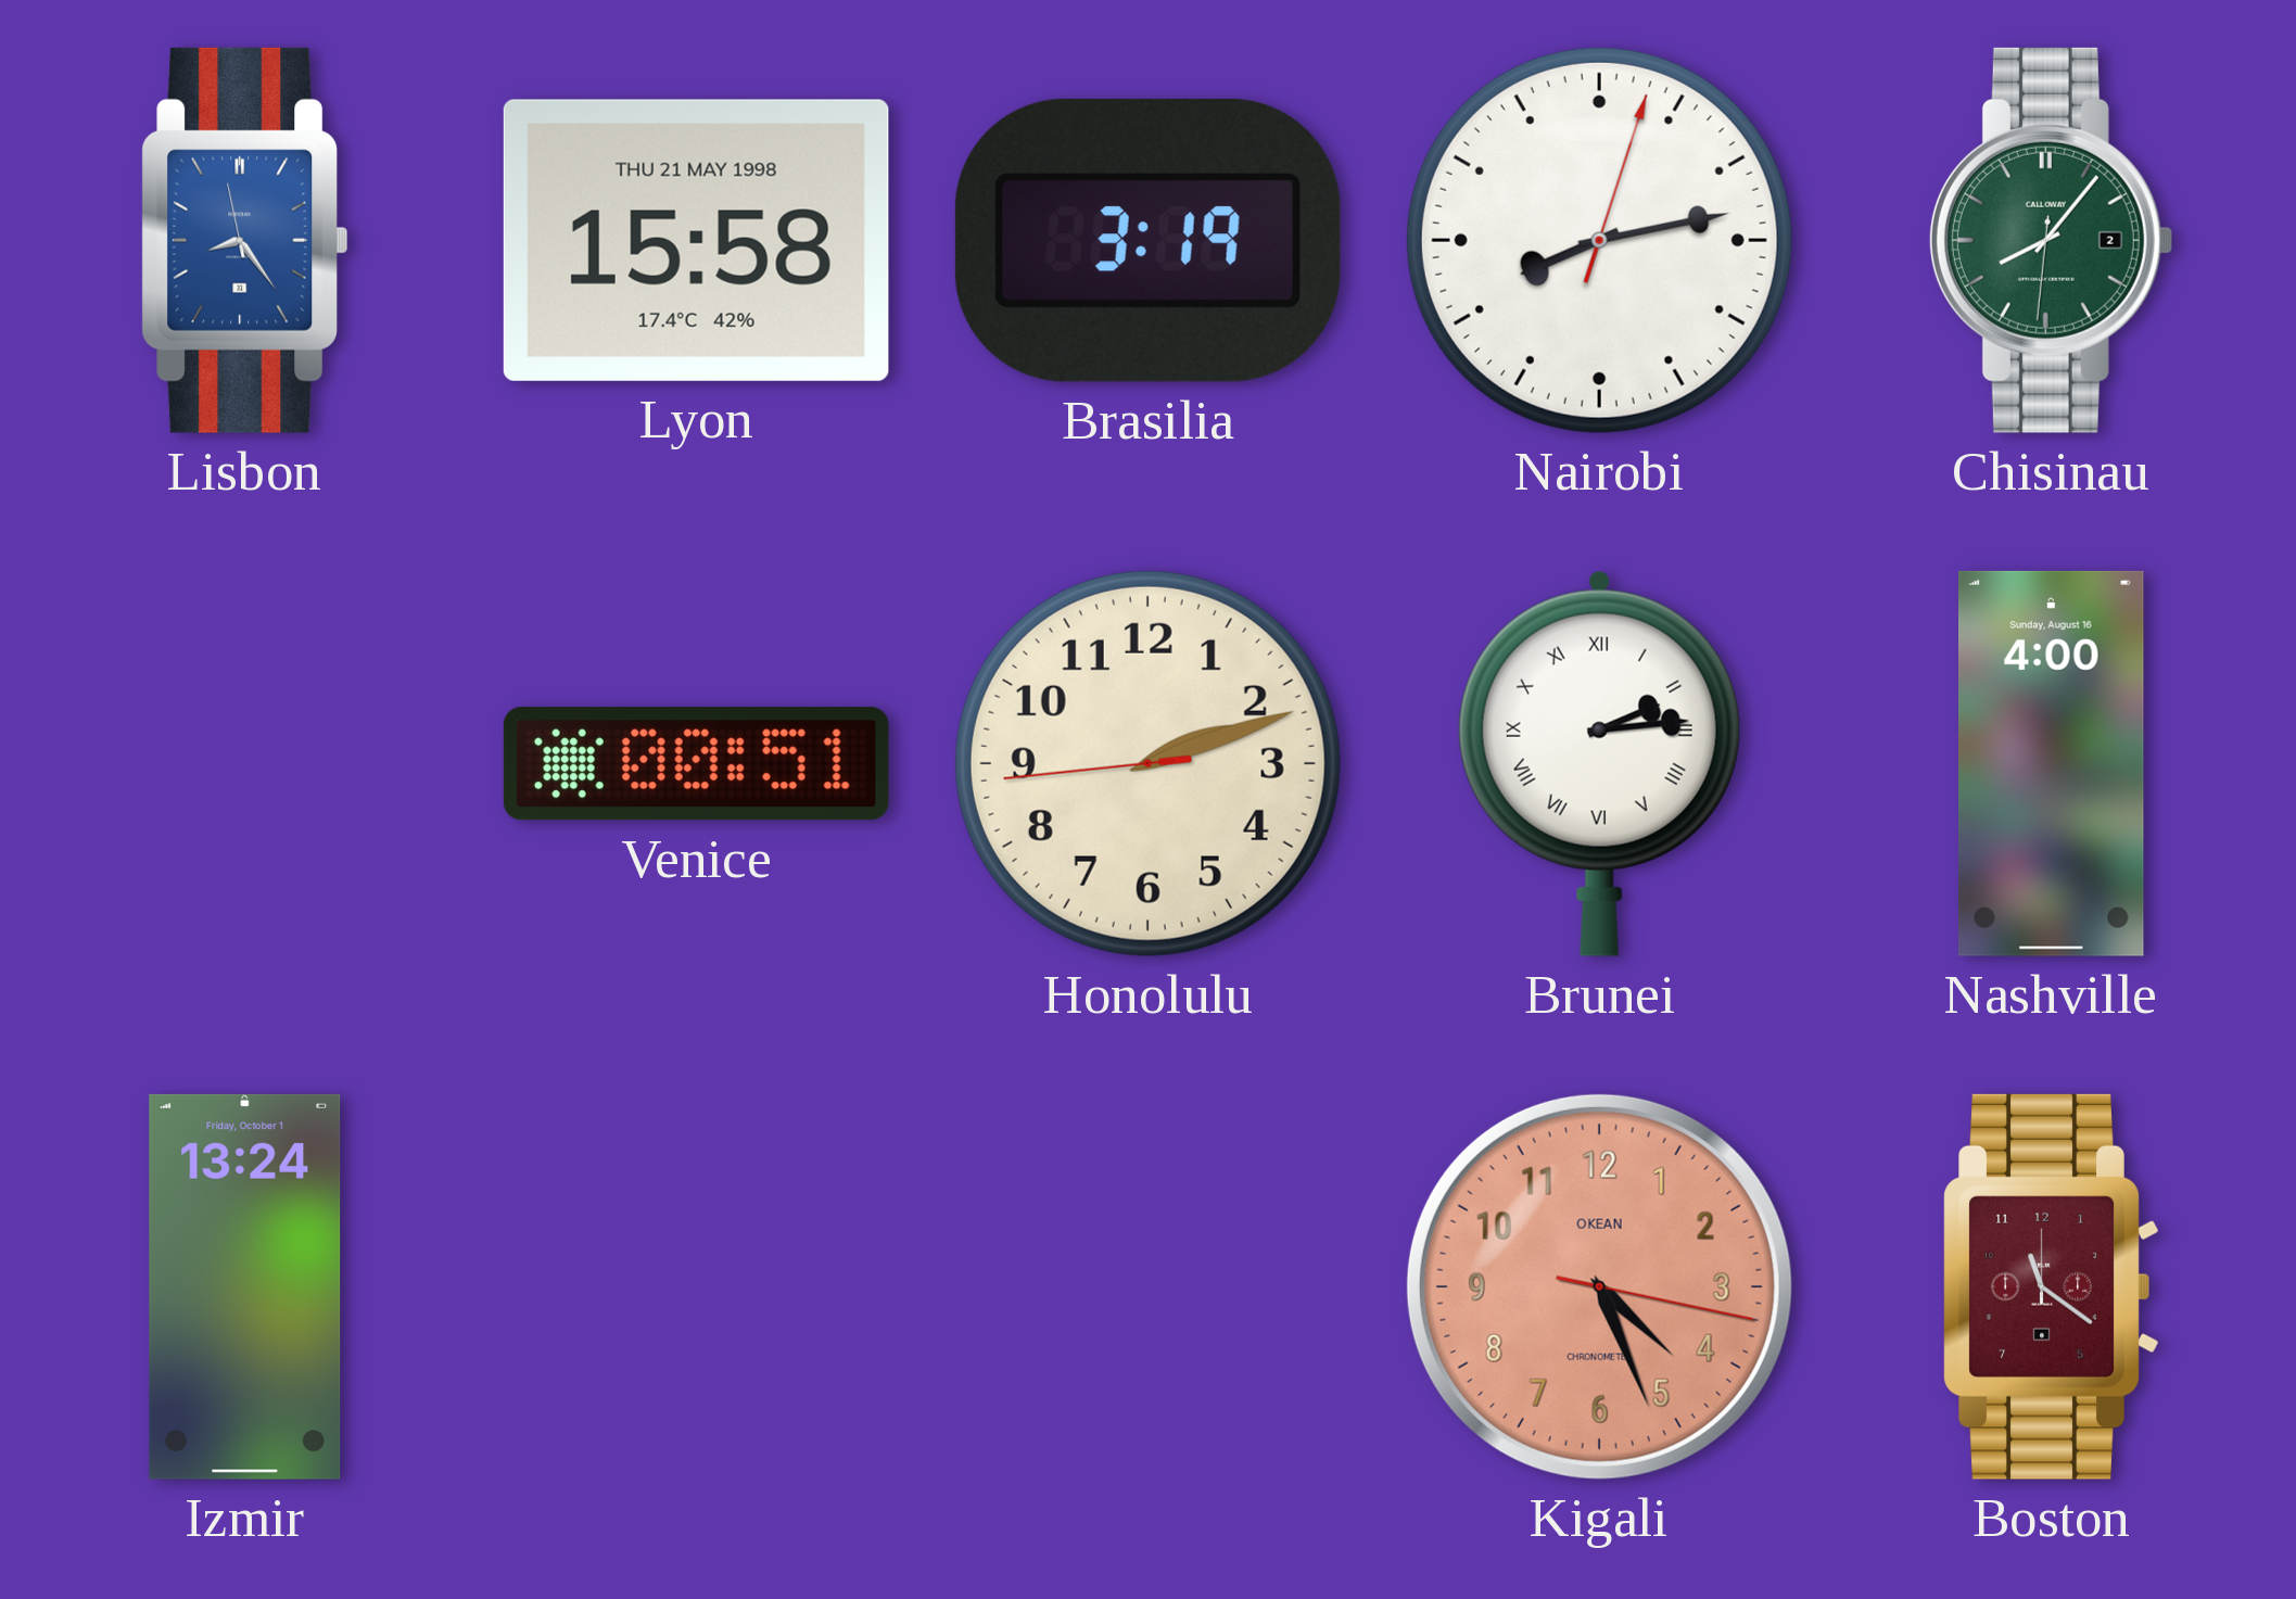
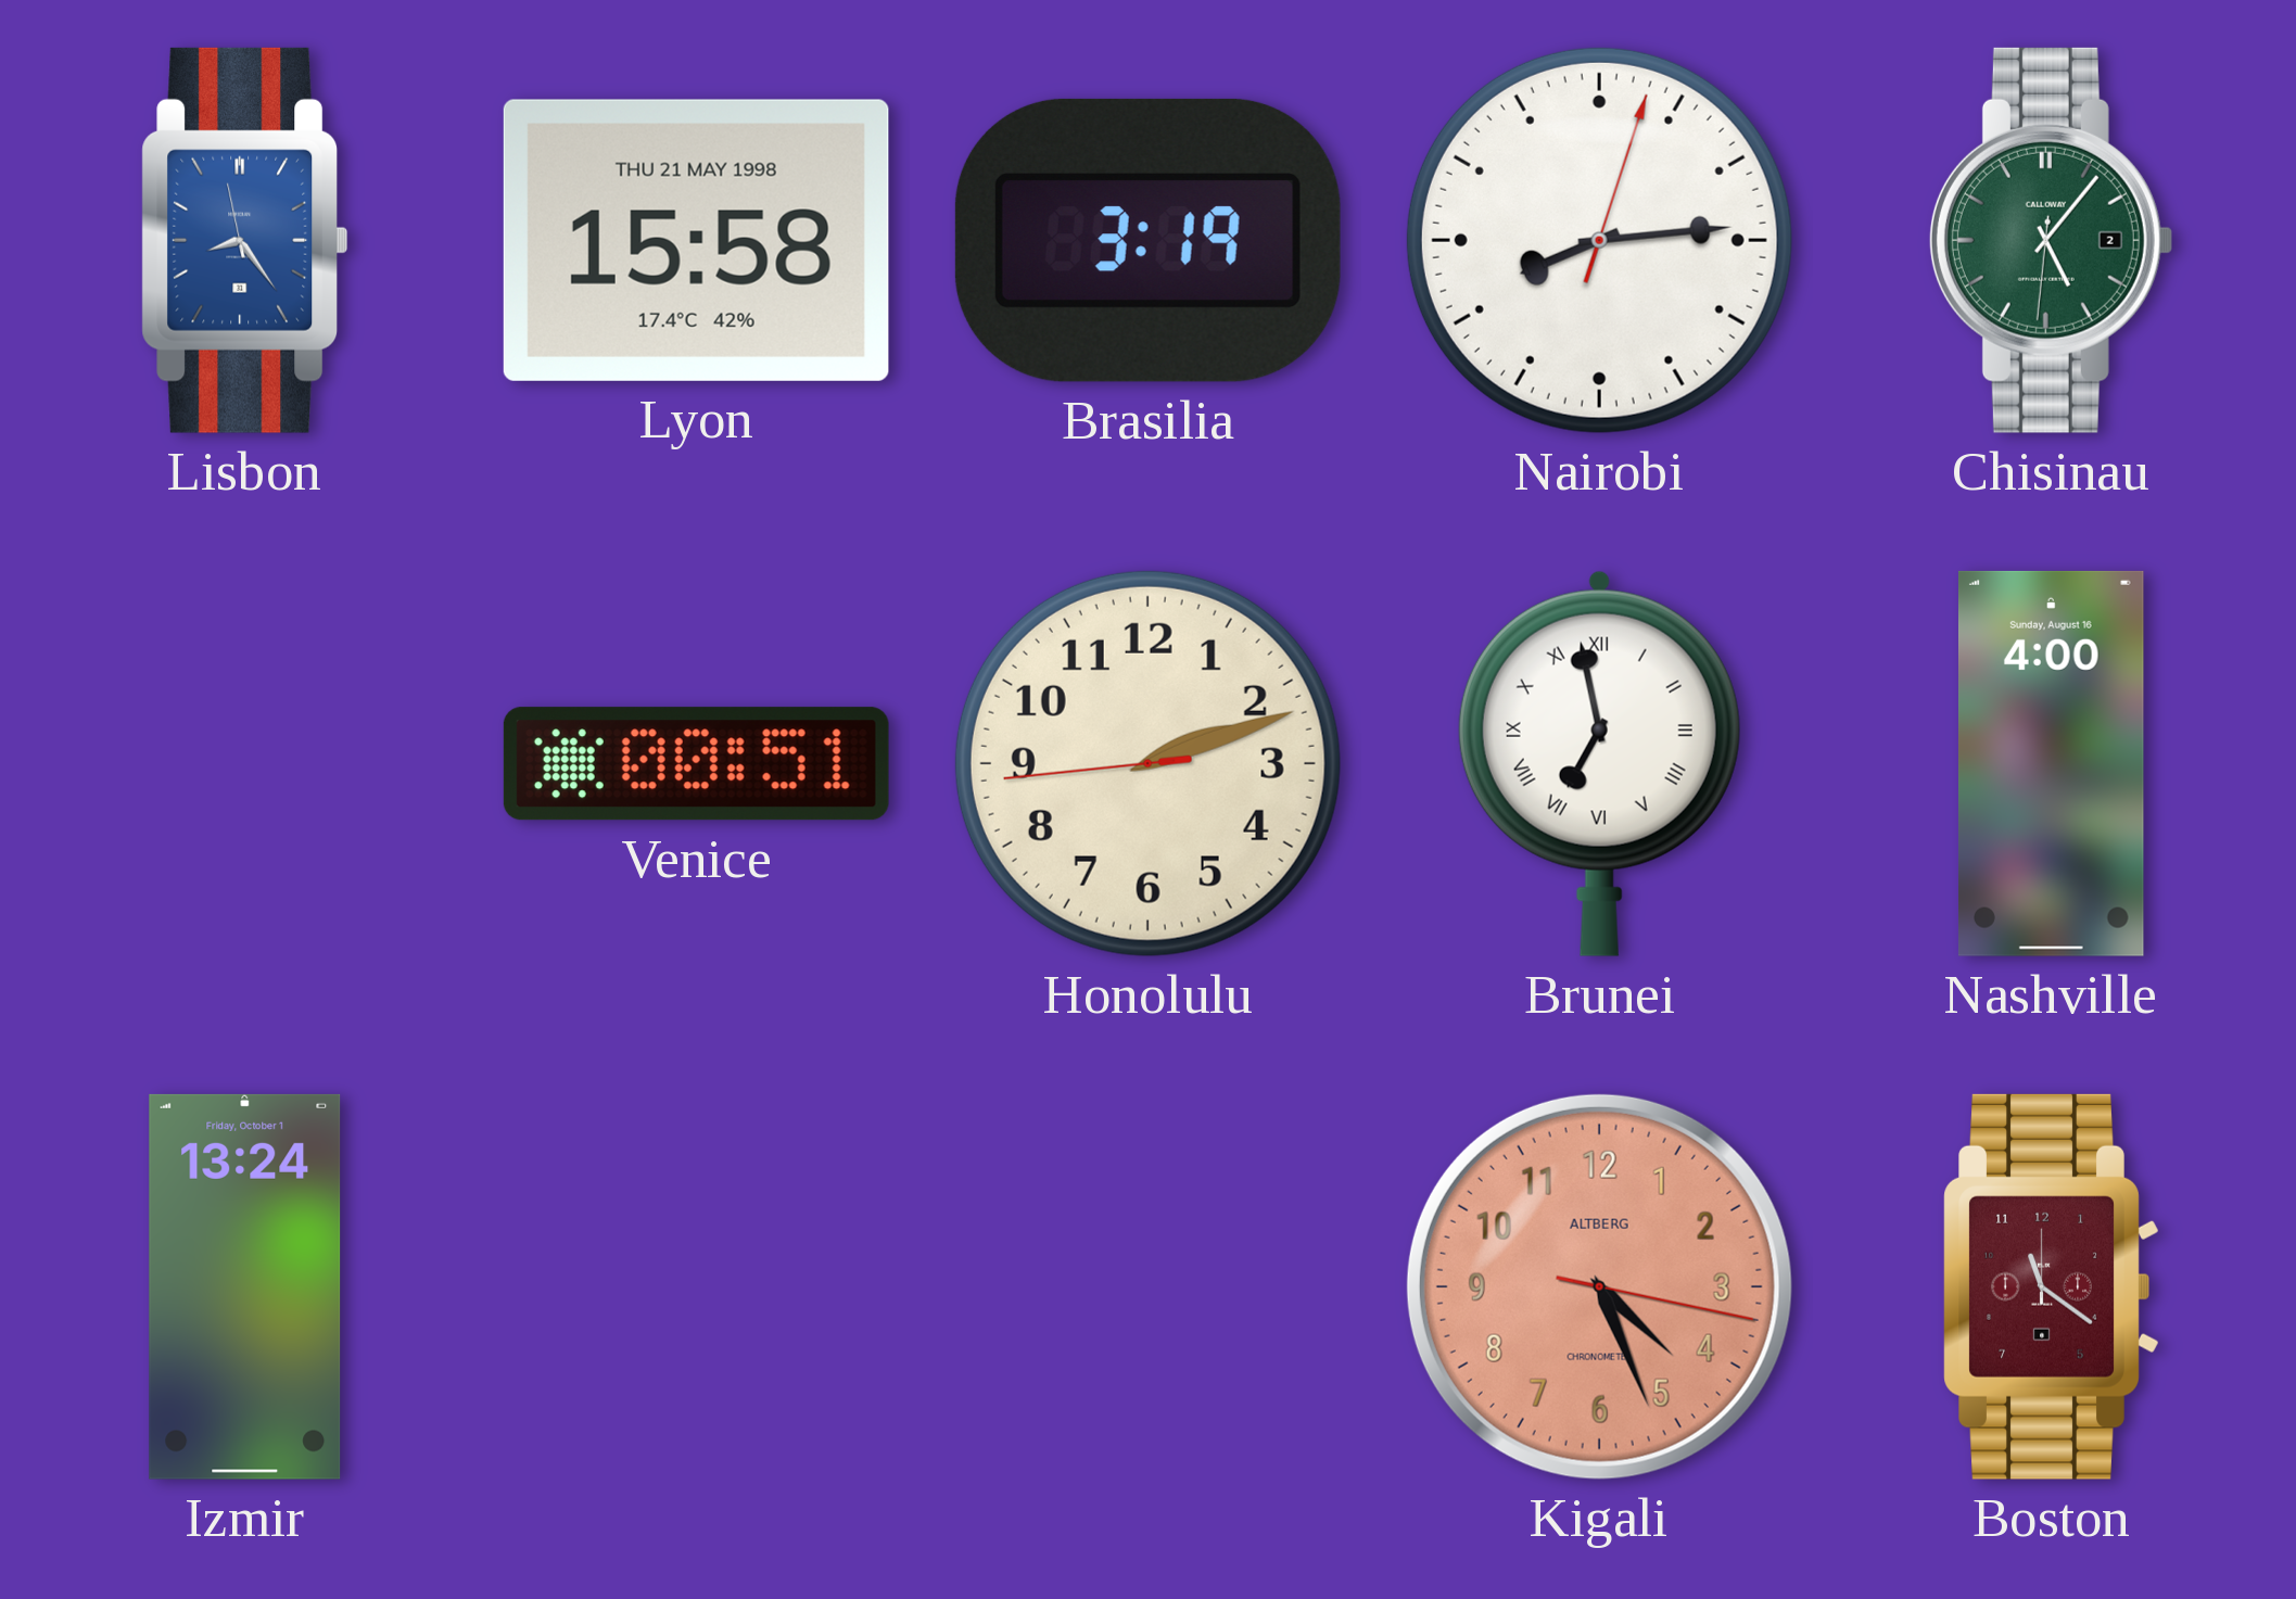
Nairobi: 8:13 -> 8:14
Chisinau: 8:06 -> 5:06
Brunei: 2:14 -> 6:58
Kigali brand: OKEAN -> ALTBERG
